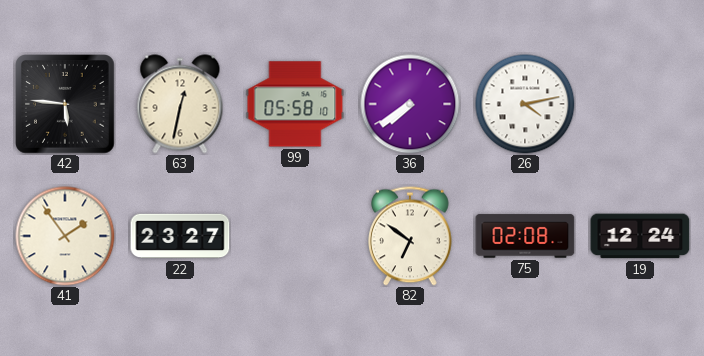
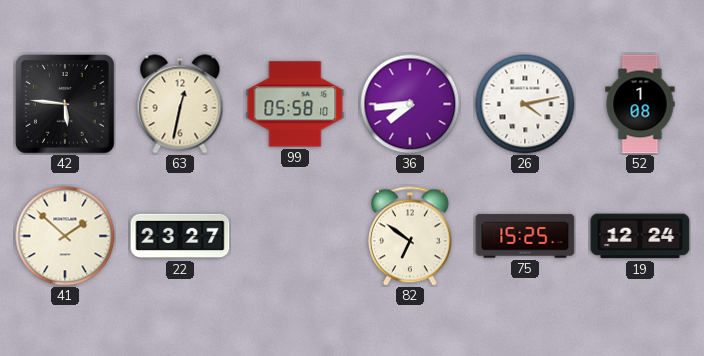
36: 7:39 -> 7:44
52: none -> 1:08
41: 1:54 -> 1:52
75: 02:08 -> 15:25
